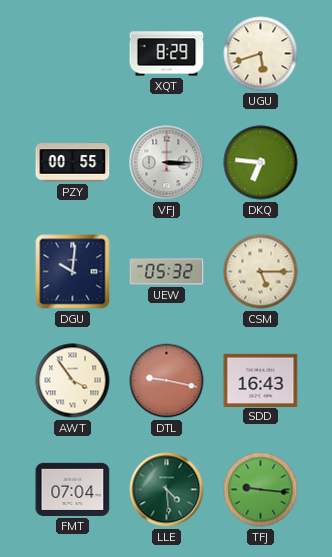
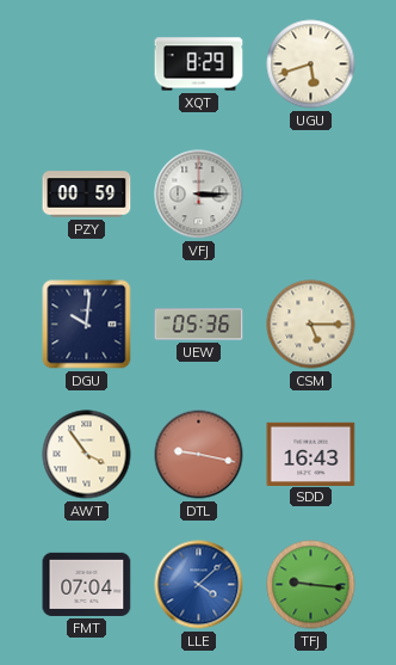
PZY: 00:55 -> 00:59
DKQ: 6:46 -> none
UEW: 05:32 -> 05:36
LLE: 4:29 -> 4:08
LLE dial: green -> blue
